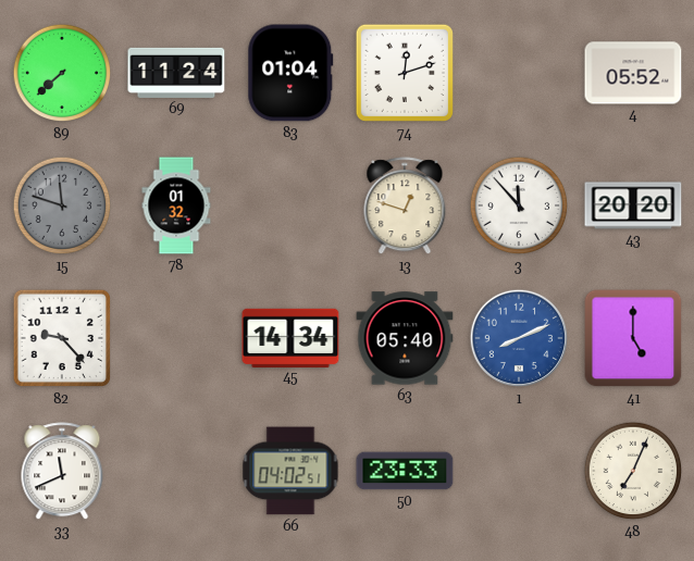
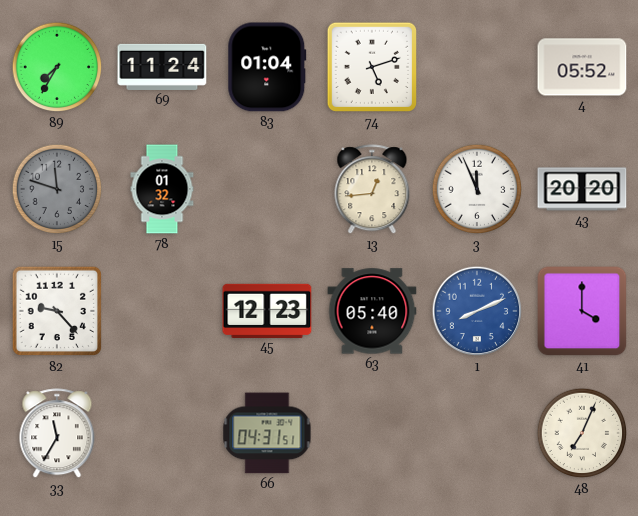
89: 7:38 -> 7:35
74: 12:12 -> 5:12
13: 12:48 -> 12:44
3: 11:53 -> 11:56
45: 14:34 -> 12:23
41: 5:00 -> 4:00
33: 11:41 -> 11:35
66: 04:02 -> 04:31
50: 23:33 -> none
